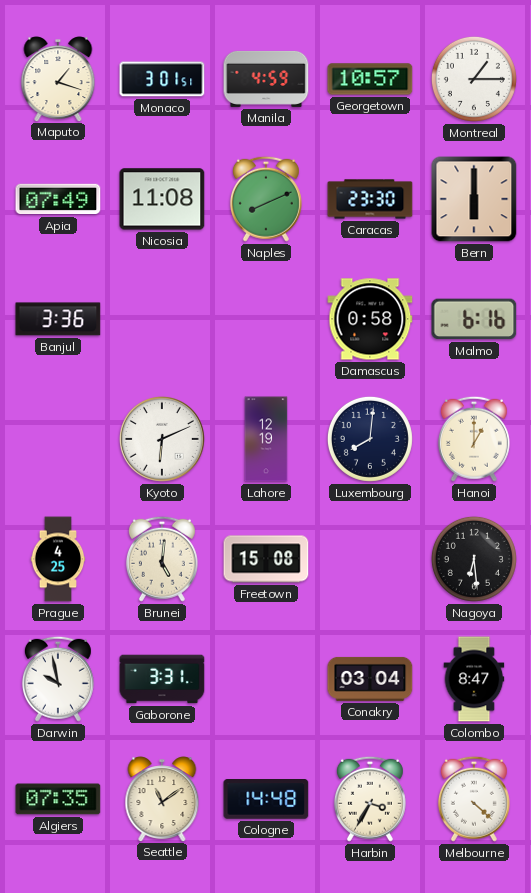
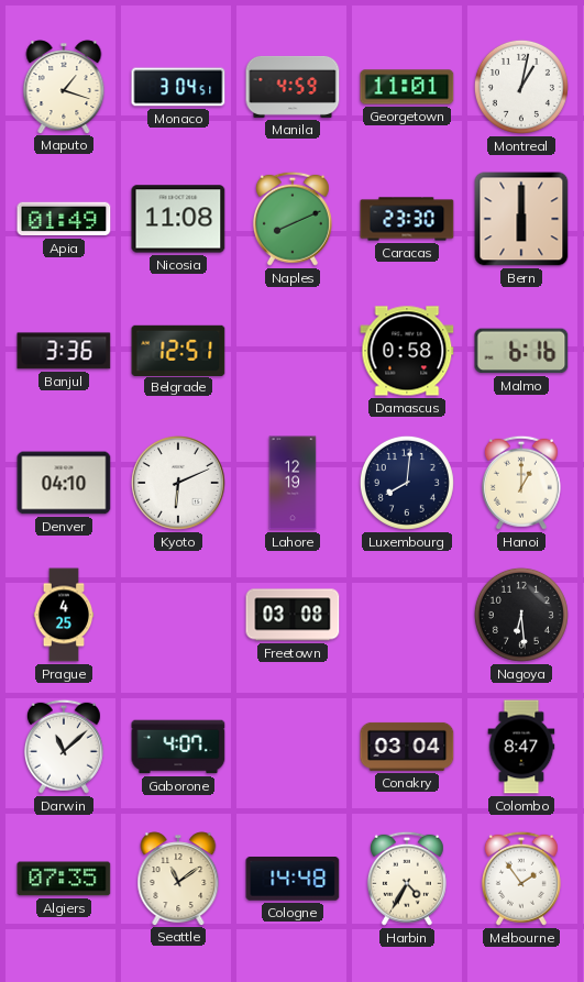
Monaco: 3:01 -> 3:04
Georgetown: 10:57 -> 11:01
Montreal: 1:15 -> 1:02
Apia: 07:49 -> 01:49
Belgrade: none -> 12:51
Denver: none -> 04:10
Brunei: 5:01 -> none
Freetown: 15:08 -> 03:08
Darwin: 9:58 -> 11:08
Gaborone: 3:31 -> 4:07
Harbin: 3:35 -> 4:35
Melbourne: 4:22 -> 1:54
